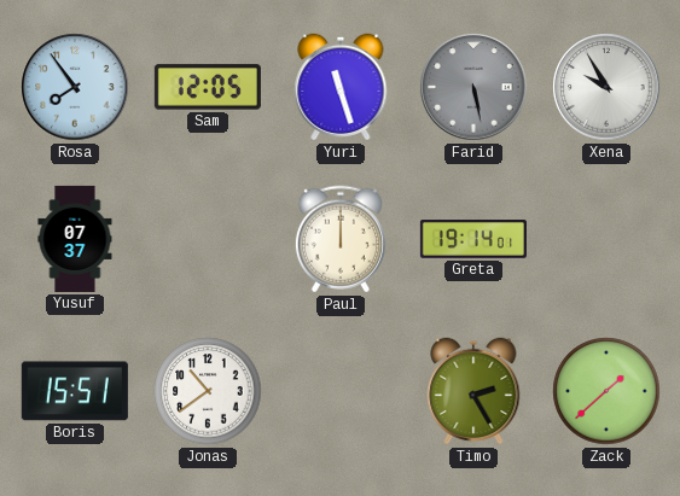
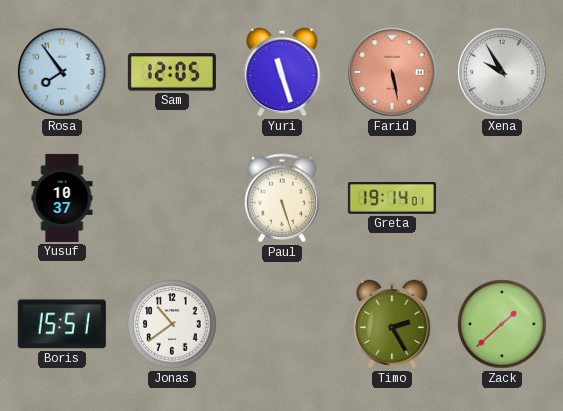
Farid dial: grey -> salmon
Yusuf: 07:37 -> 10:37
Paul: 12:00 -> 5:27
